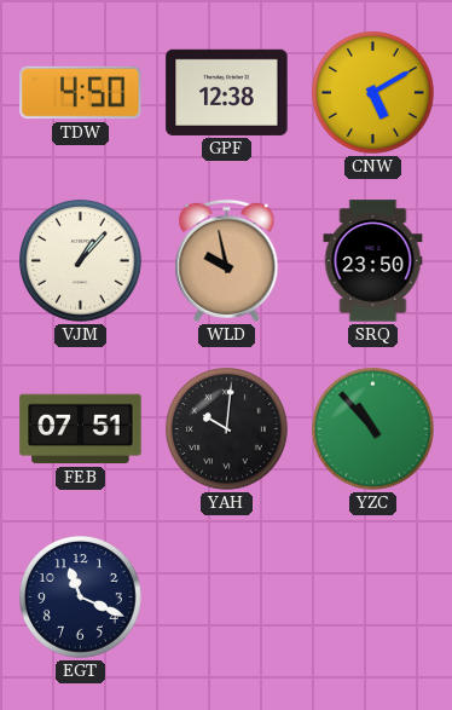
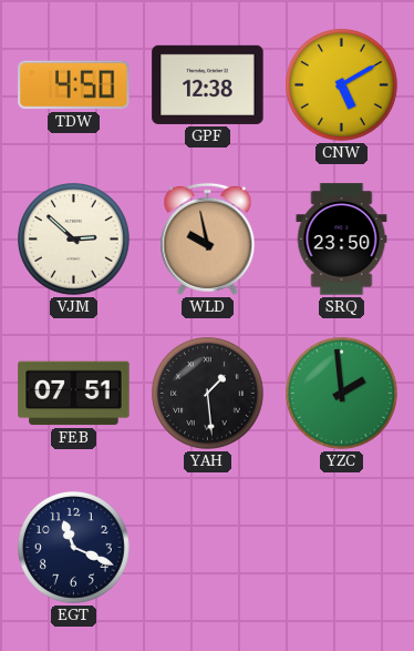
VJM: 1:07 -> 2:52
YAH: 10:01 -> 1:29
YZC: 10:53 -> 1:59
